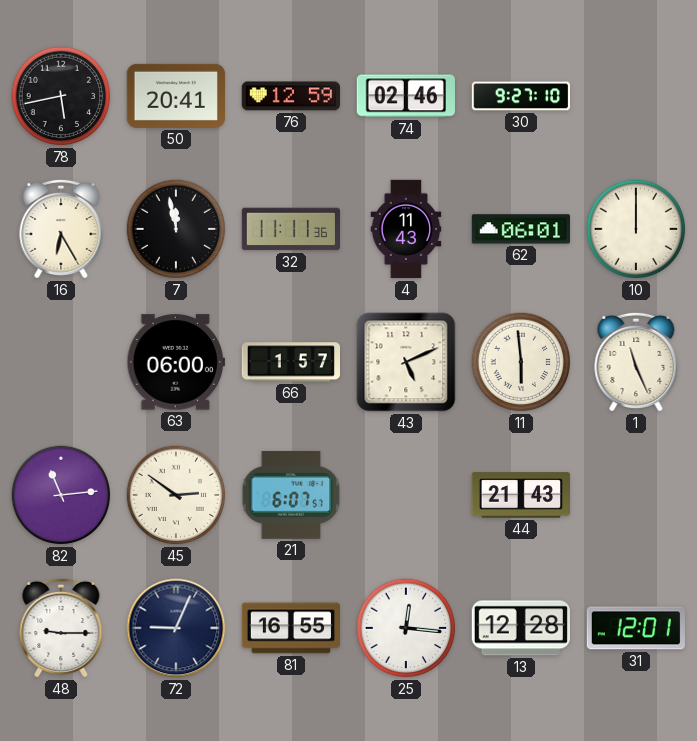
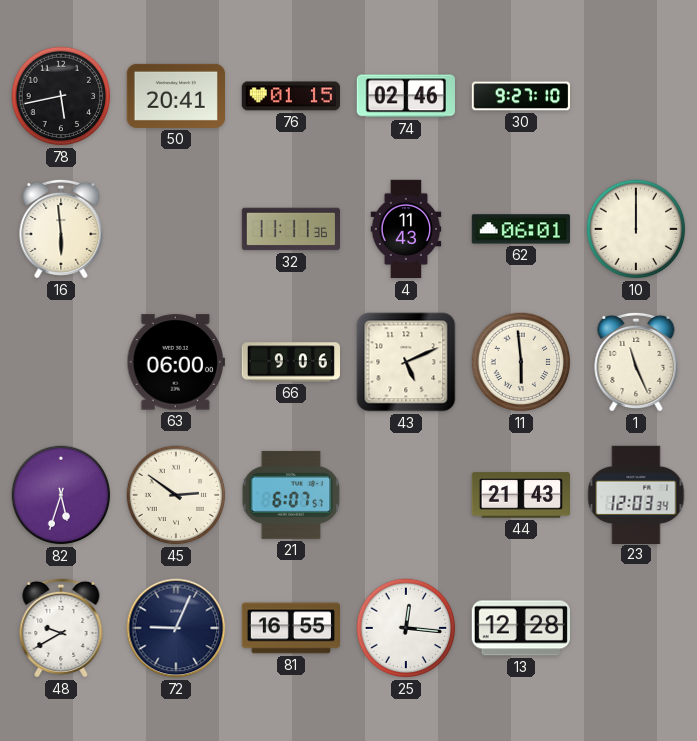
76: 12:59 -> 01:15
16: 6:25 -> 5:59
7: 11:58 -> none
66: 1:57 -> 9:06
82: 11:14 -> 5:33
23: none -> 12:03
48: 9:15 -> 9:40
31: 12:01 -> none
